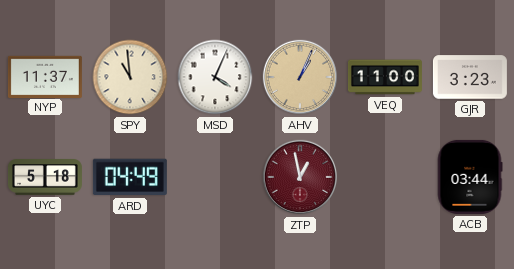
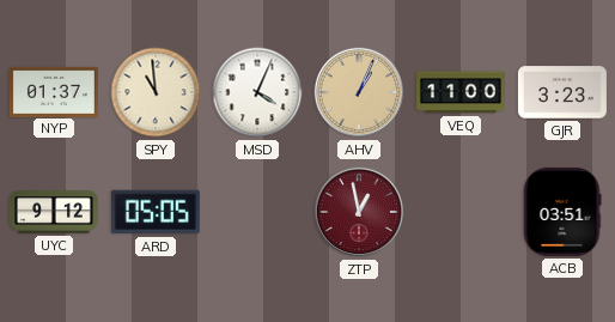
NYP: 11:37 -> 01:37
UYC: 5:18 -> 9:12
ARD: 04:49 -> 05:05
ACB: 03:44 -> 03:51
